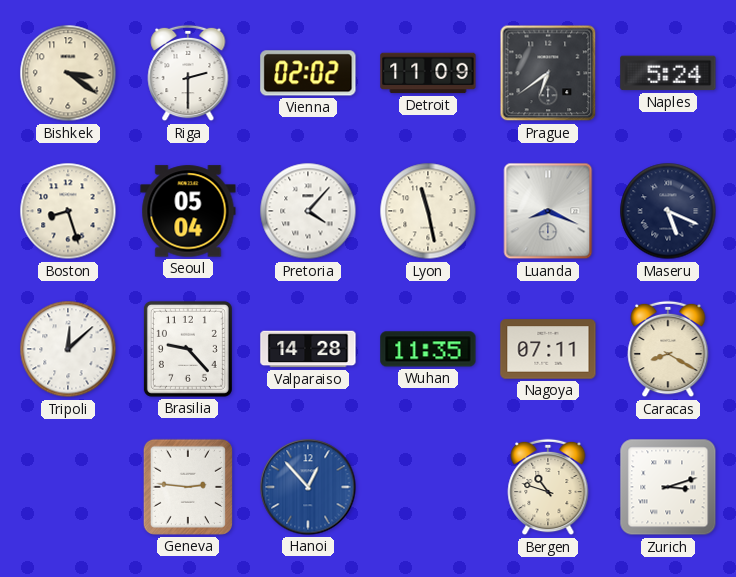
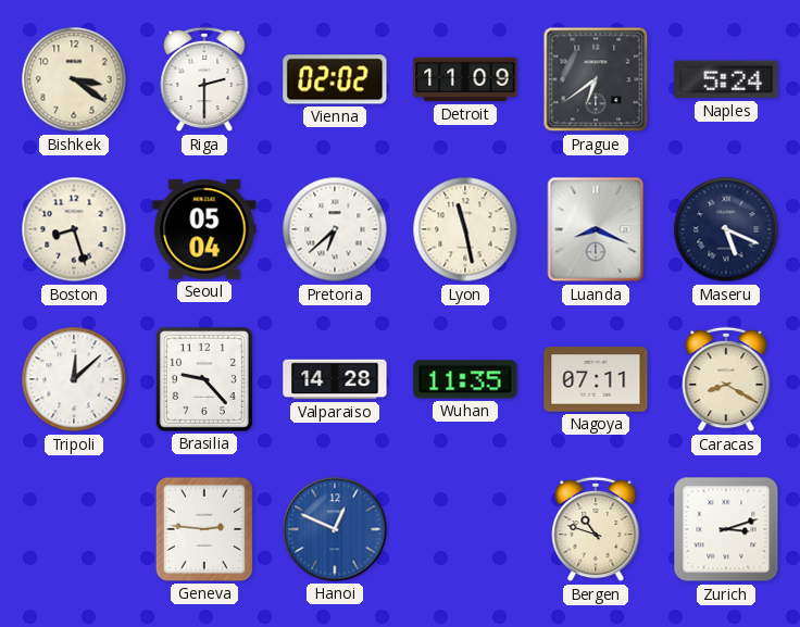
Pretoria: 4:07 -> 6:38
Hanoi: 12:53 -> 12:49
